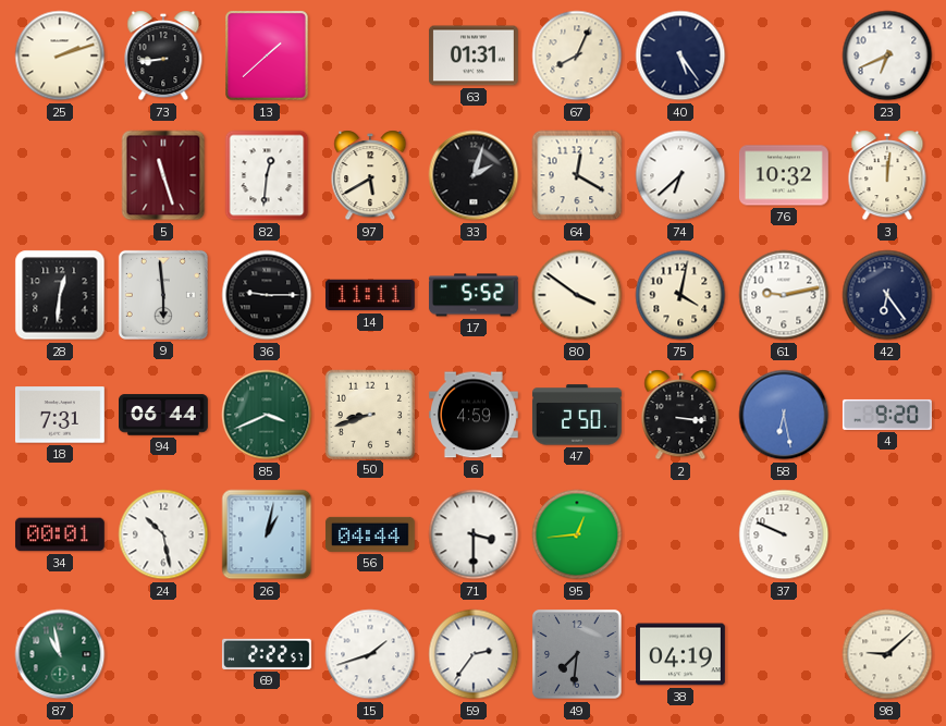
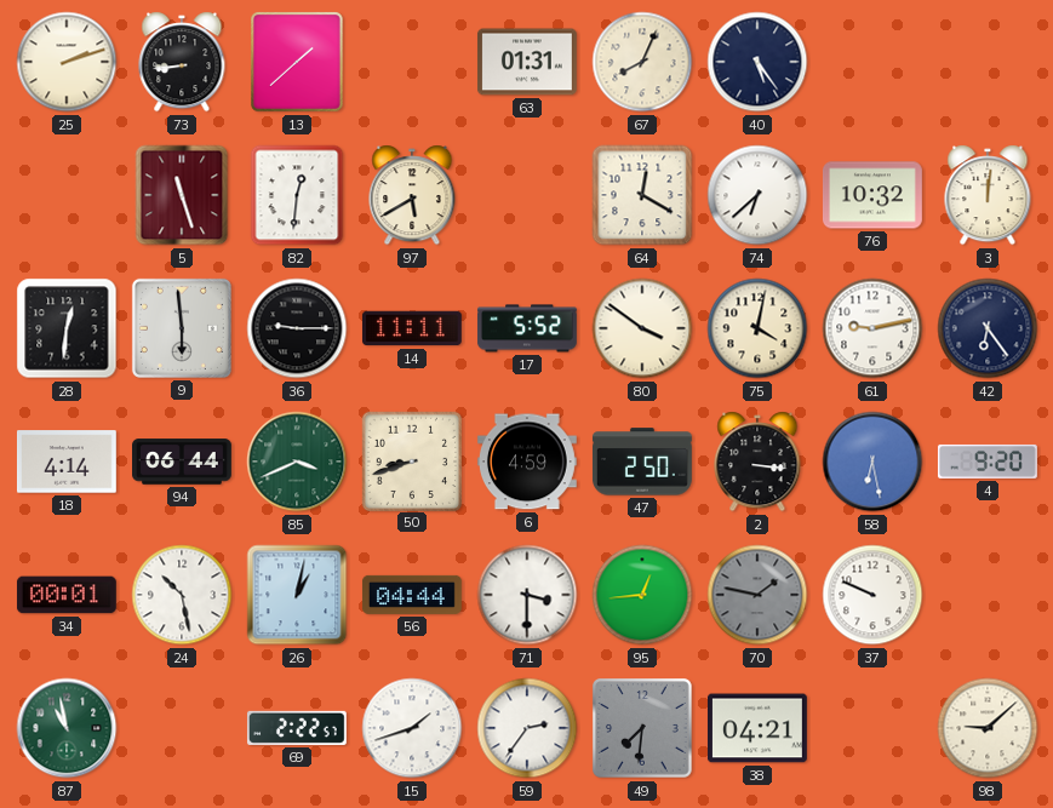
23: 6:41 -> none
33: 2:03 -> none
18: 7:31 -> 4:14
70: none -> 1:47
38: 04:19 -> 04:21
